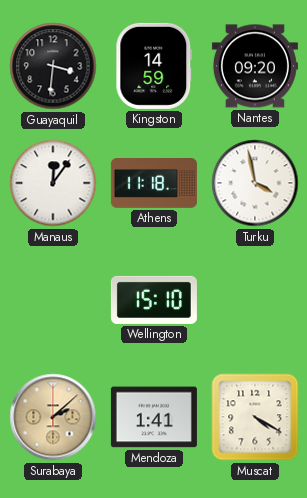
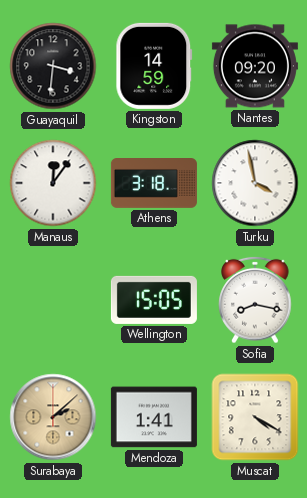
Athens: 11:18 -> 3:18
Wellington: 15:10 -> 15:05
Sofia: none -> 8:17
